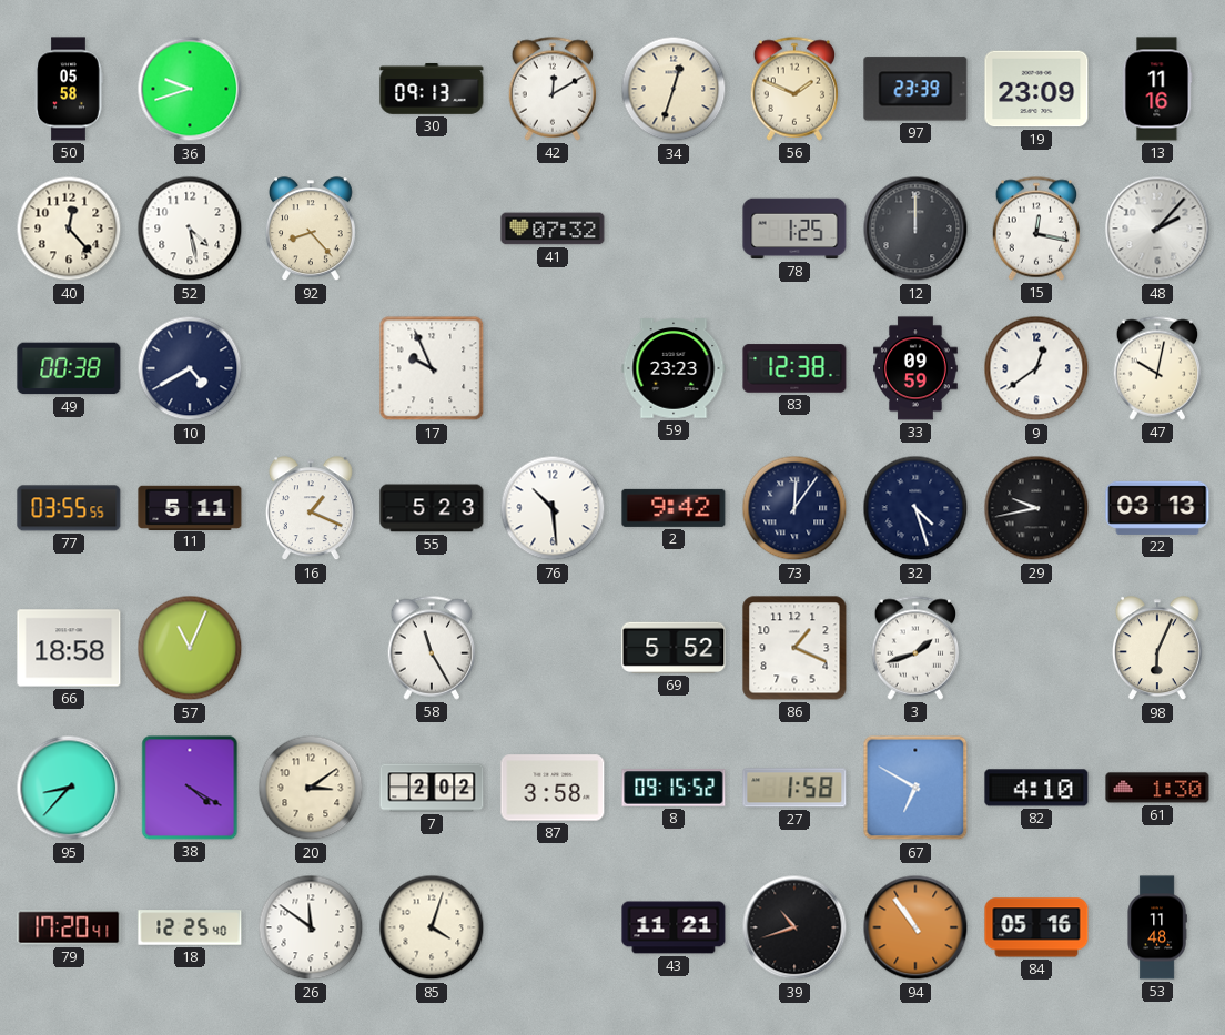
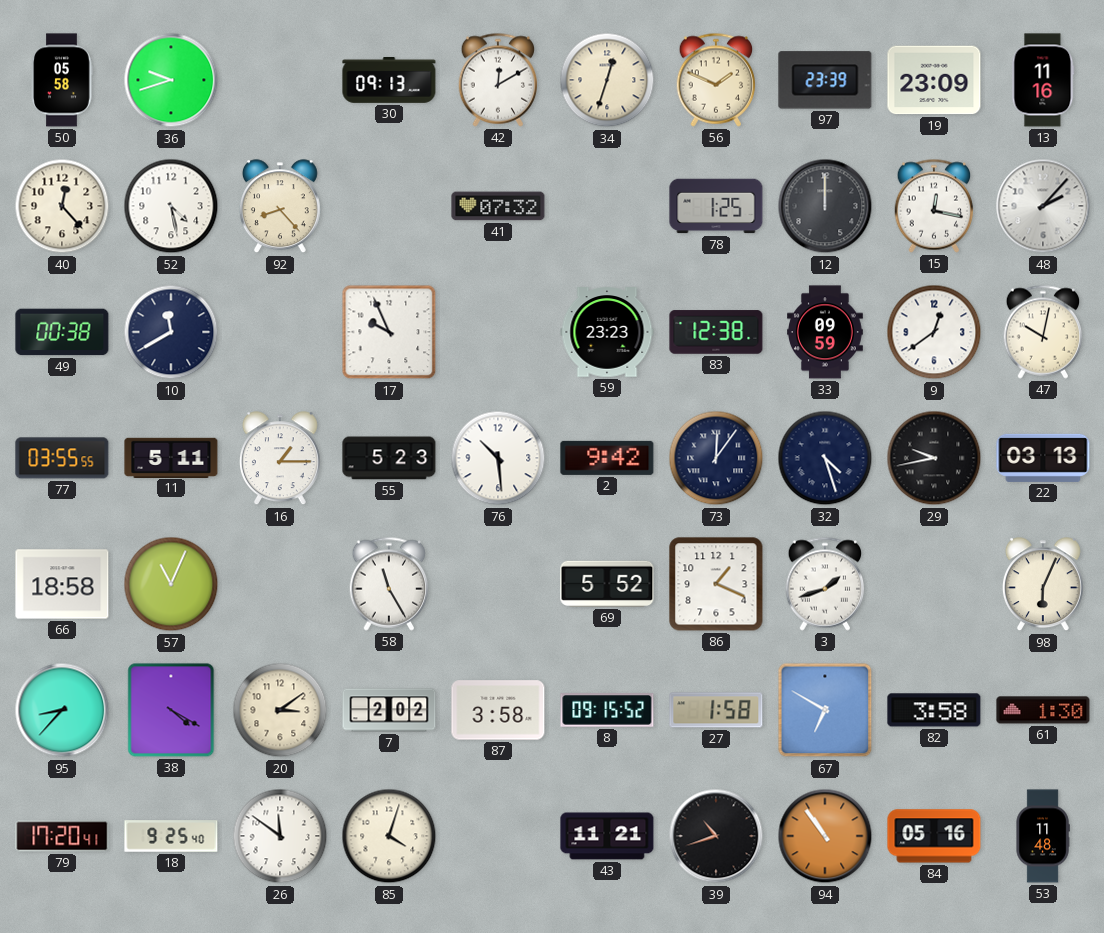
10: 4:40 -> 11:40
16: 1:19 -> 1:15
82: 4:10 -> 3:58
18: 12:25 -> 9:25
